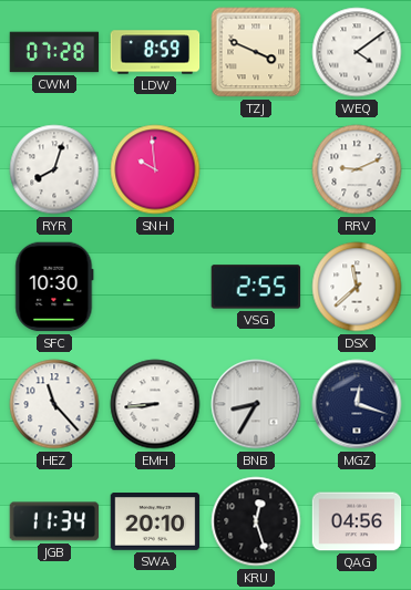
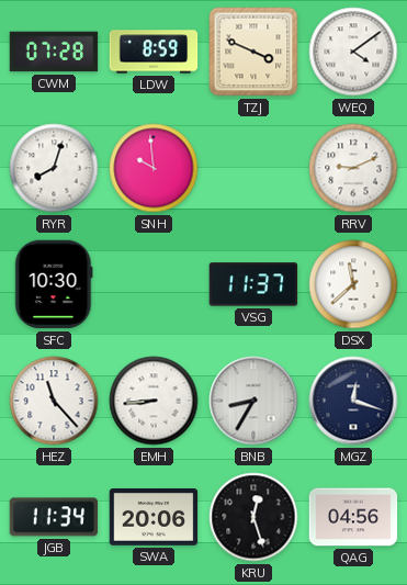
VSG: 2:55 -> 11:37
SWA: 20:10 -> 20:06
